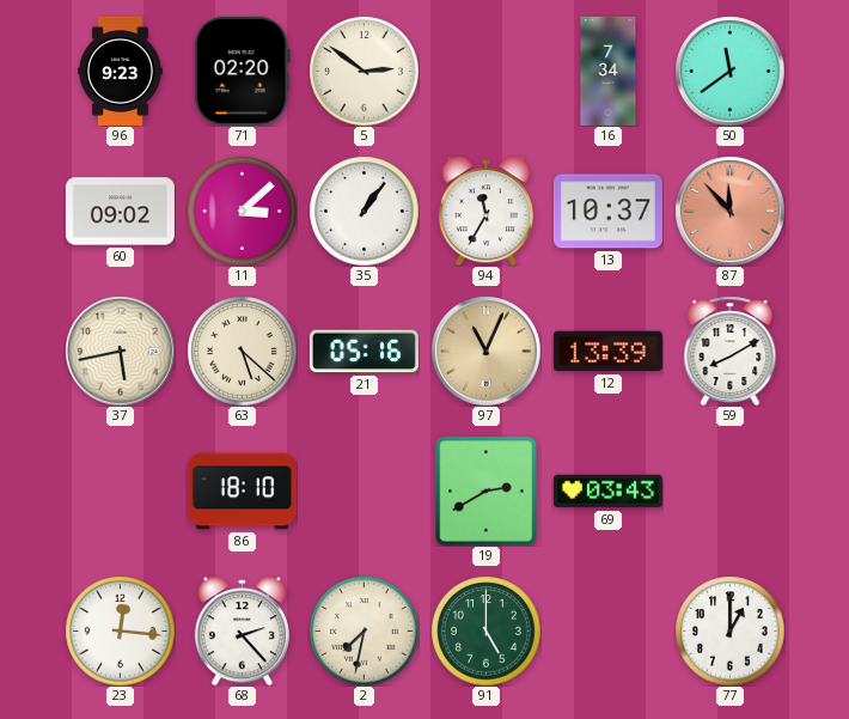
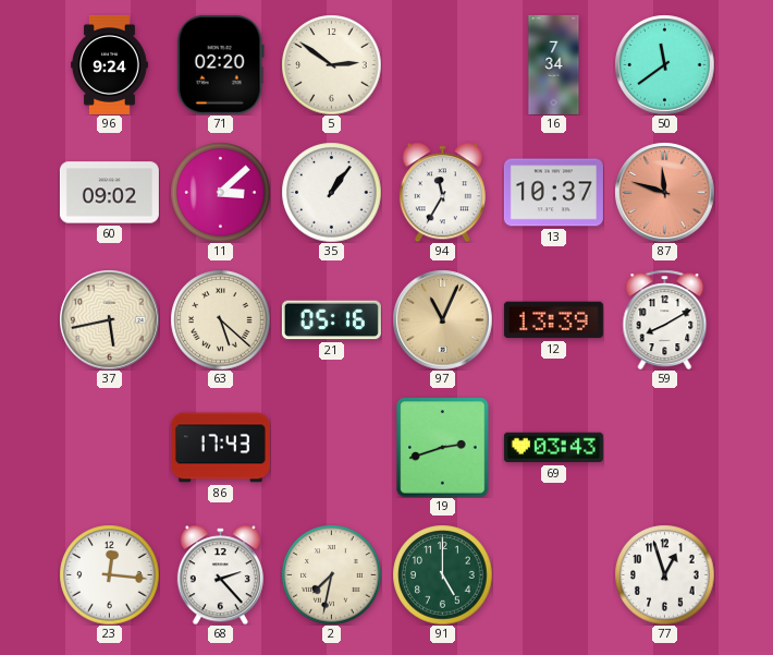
96: 9:23 -> 9:24
87: 11:53 -> 11:48
86: 18:10 -> 17:43
19: 2:40 -> 2:42
77: 1:00 -> 12:57
